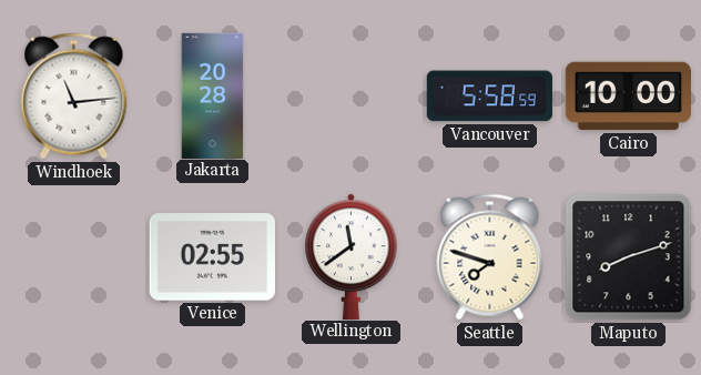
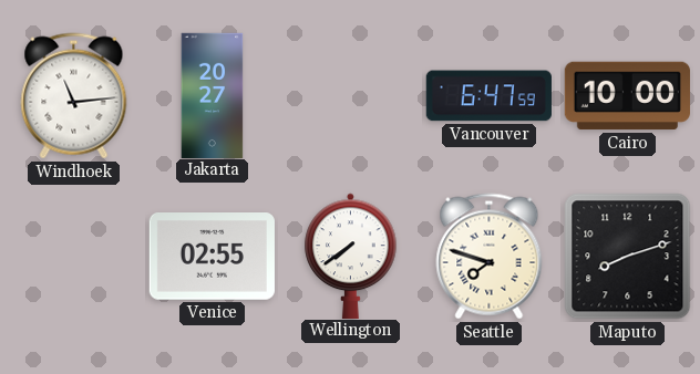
Jakarta: 20:28 -> 20:27
Vancouver: 5:58 -> 6:47
Wellington: 11:39 -> 7:39
